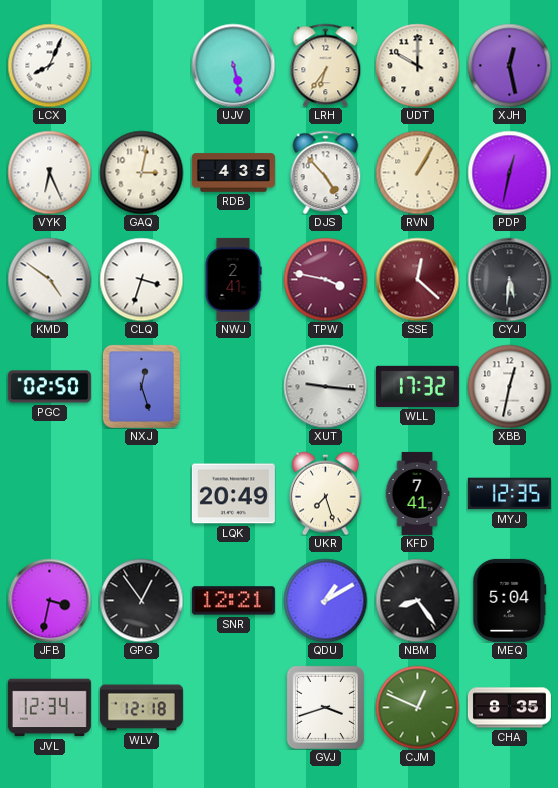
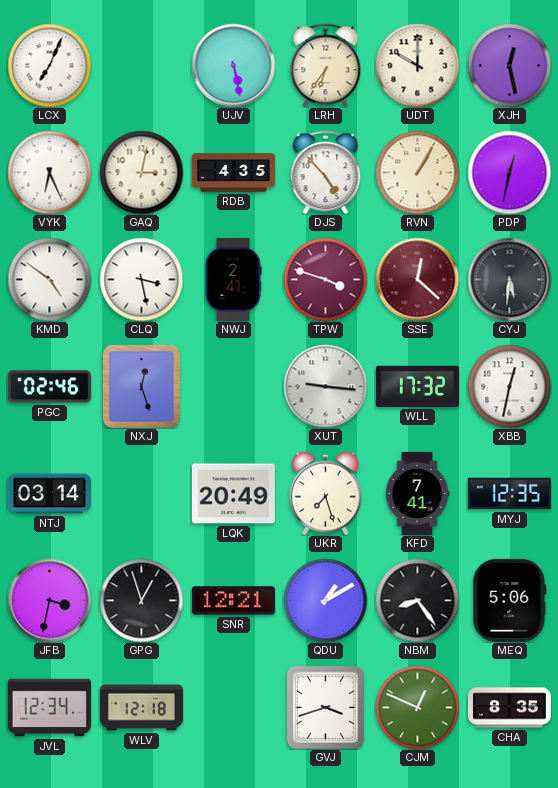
LCX: 8:04 -> 7:04
CLQ: 3:33 -> 3:28
TPW: 3:47 -> 3:48
PGC: 02:50 -> 02:46
NTJ: none -> 03:14
GPG: 12:54 -> 12:57
MEQ: 5:04 -> 5:06
